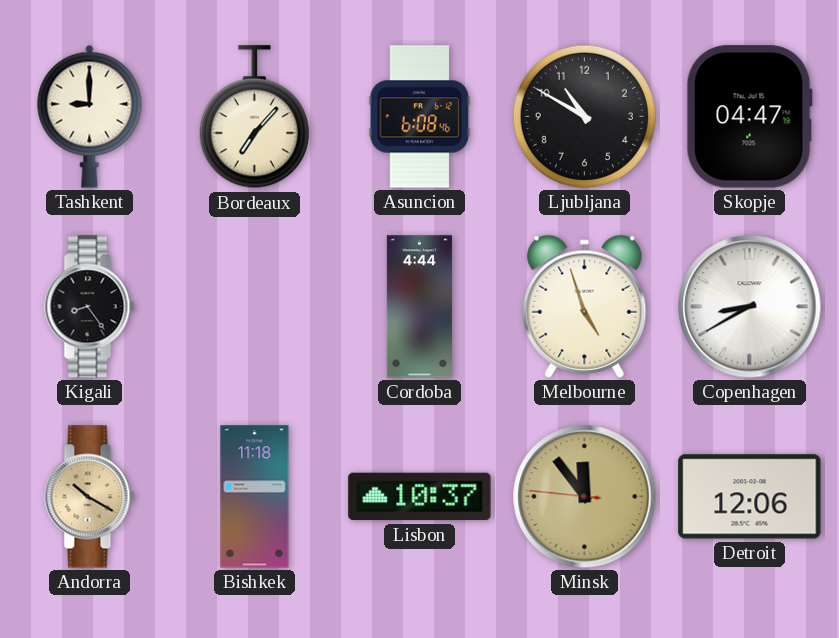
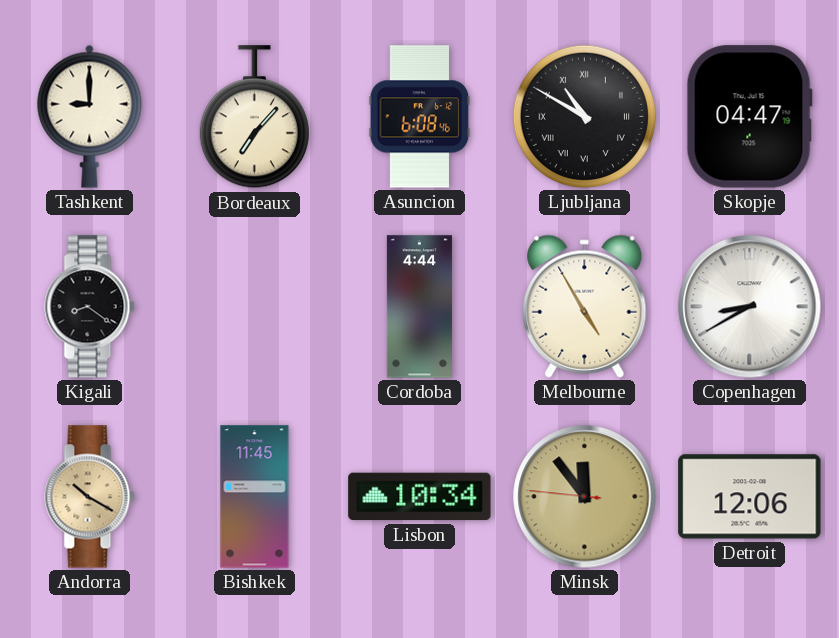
Ljubljana numerals: Arabic -> Roman
Kigali: 8:24 -> 8:21
Melbourne: 4:57 -> 4:55
Bishkek: 11:18 -> 11:45
Lisbon: 10:37 -> 10:34
